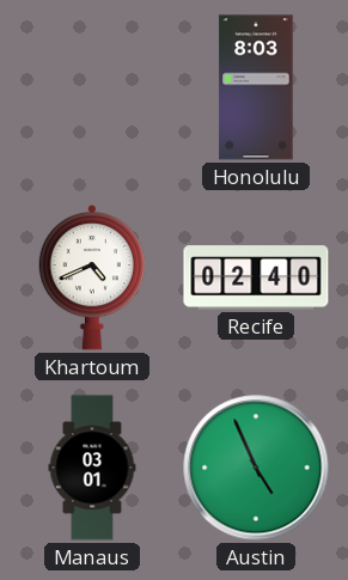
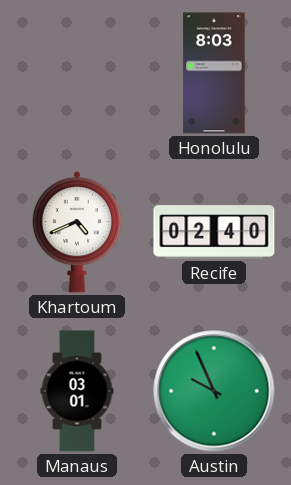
Austin: 4:56 -> 9:56
